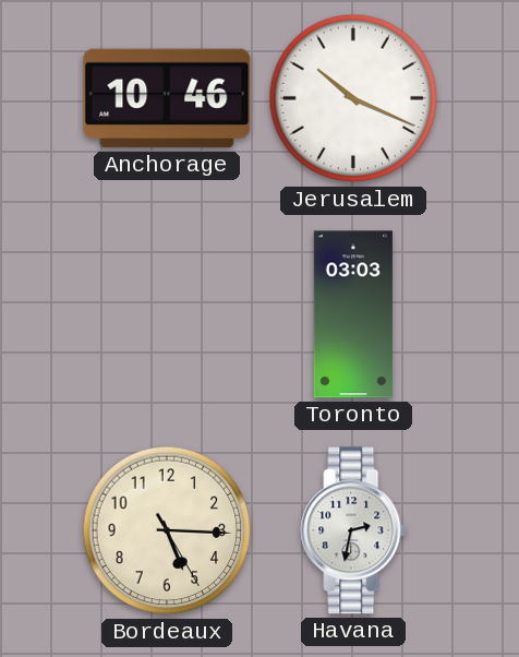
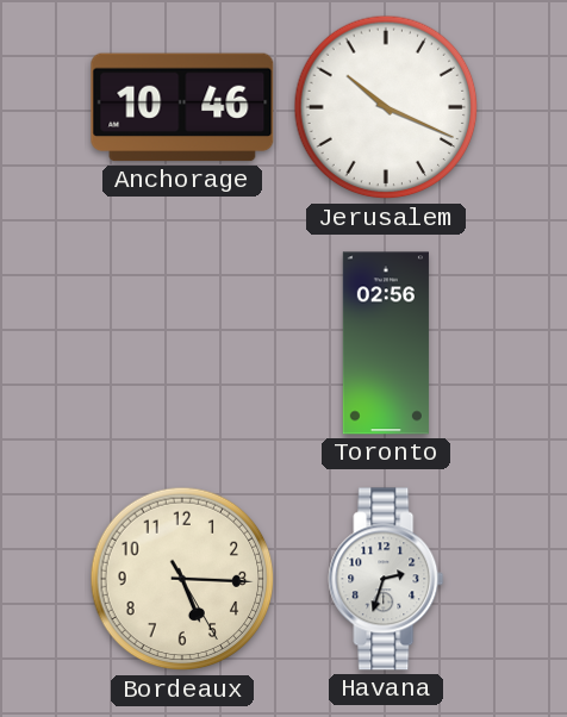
Toronto: 03:03 -> 02:56
Havana: 2:32 -> 2:33
